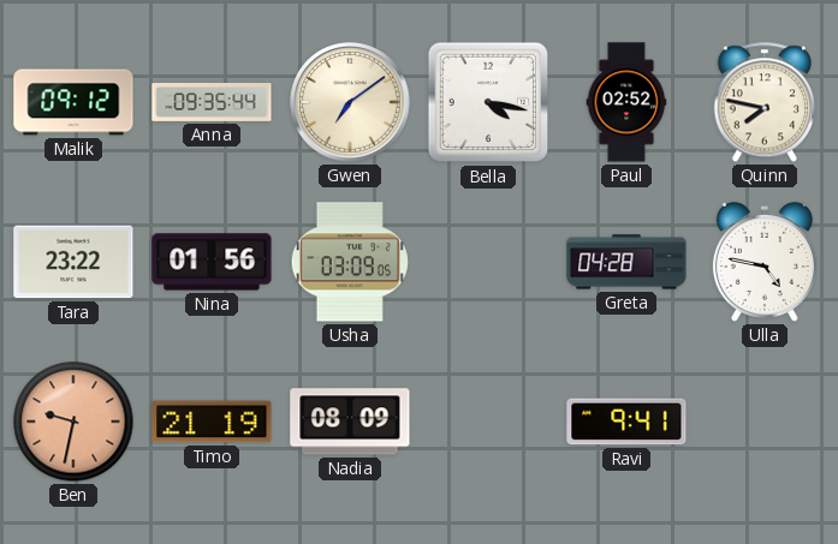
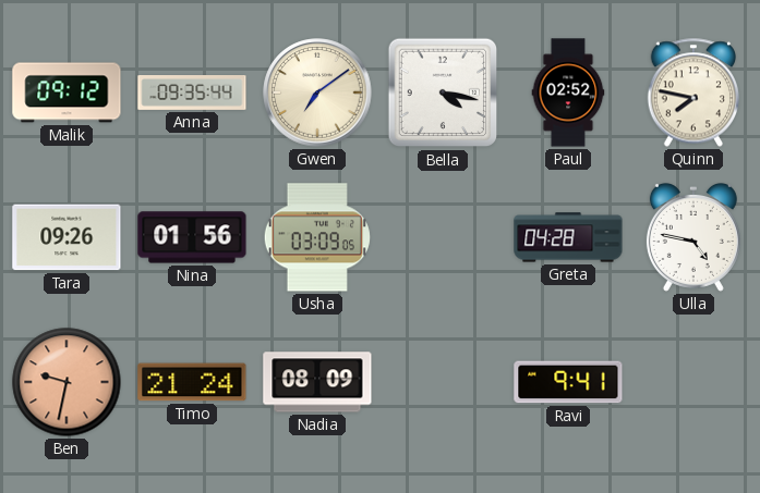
Tara: 23:22 -> 09:26
Timo: 21:19 -> 21:24
